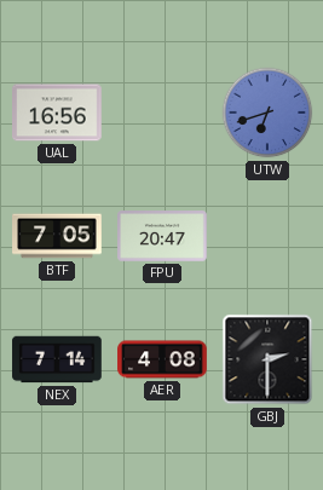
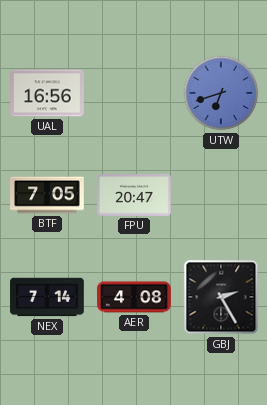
GBJ: 2:30 -> 2:25
